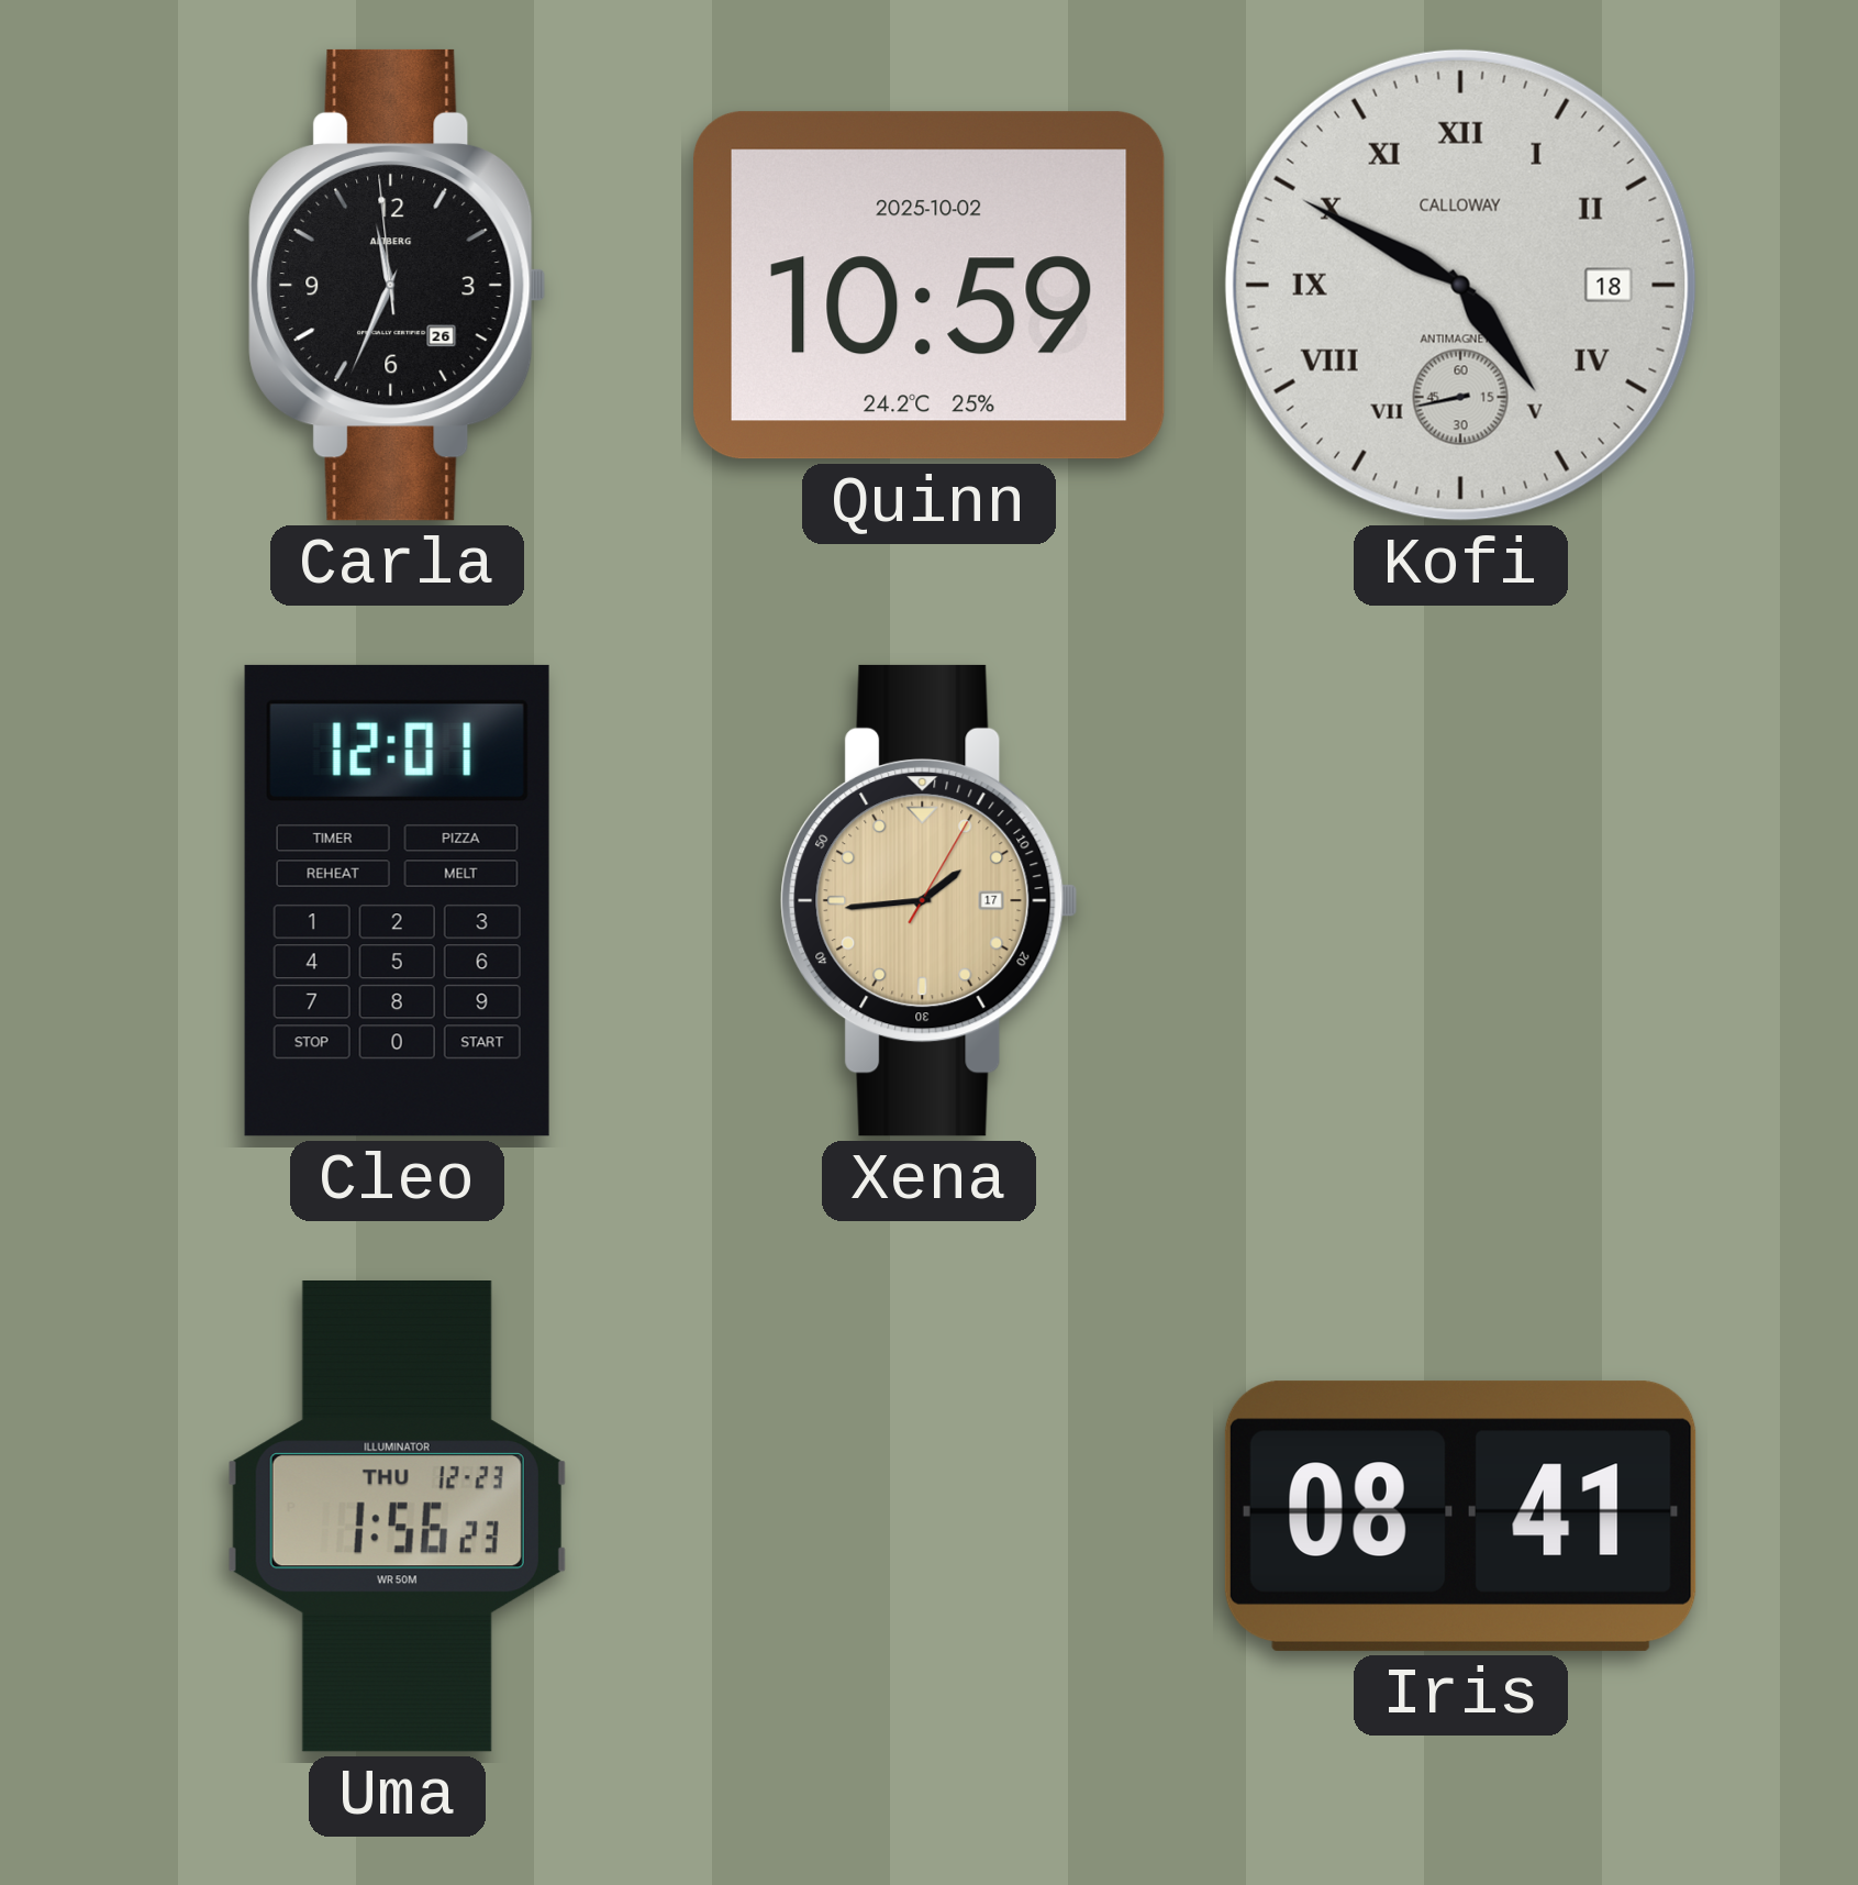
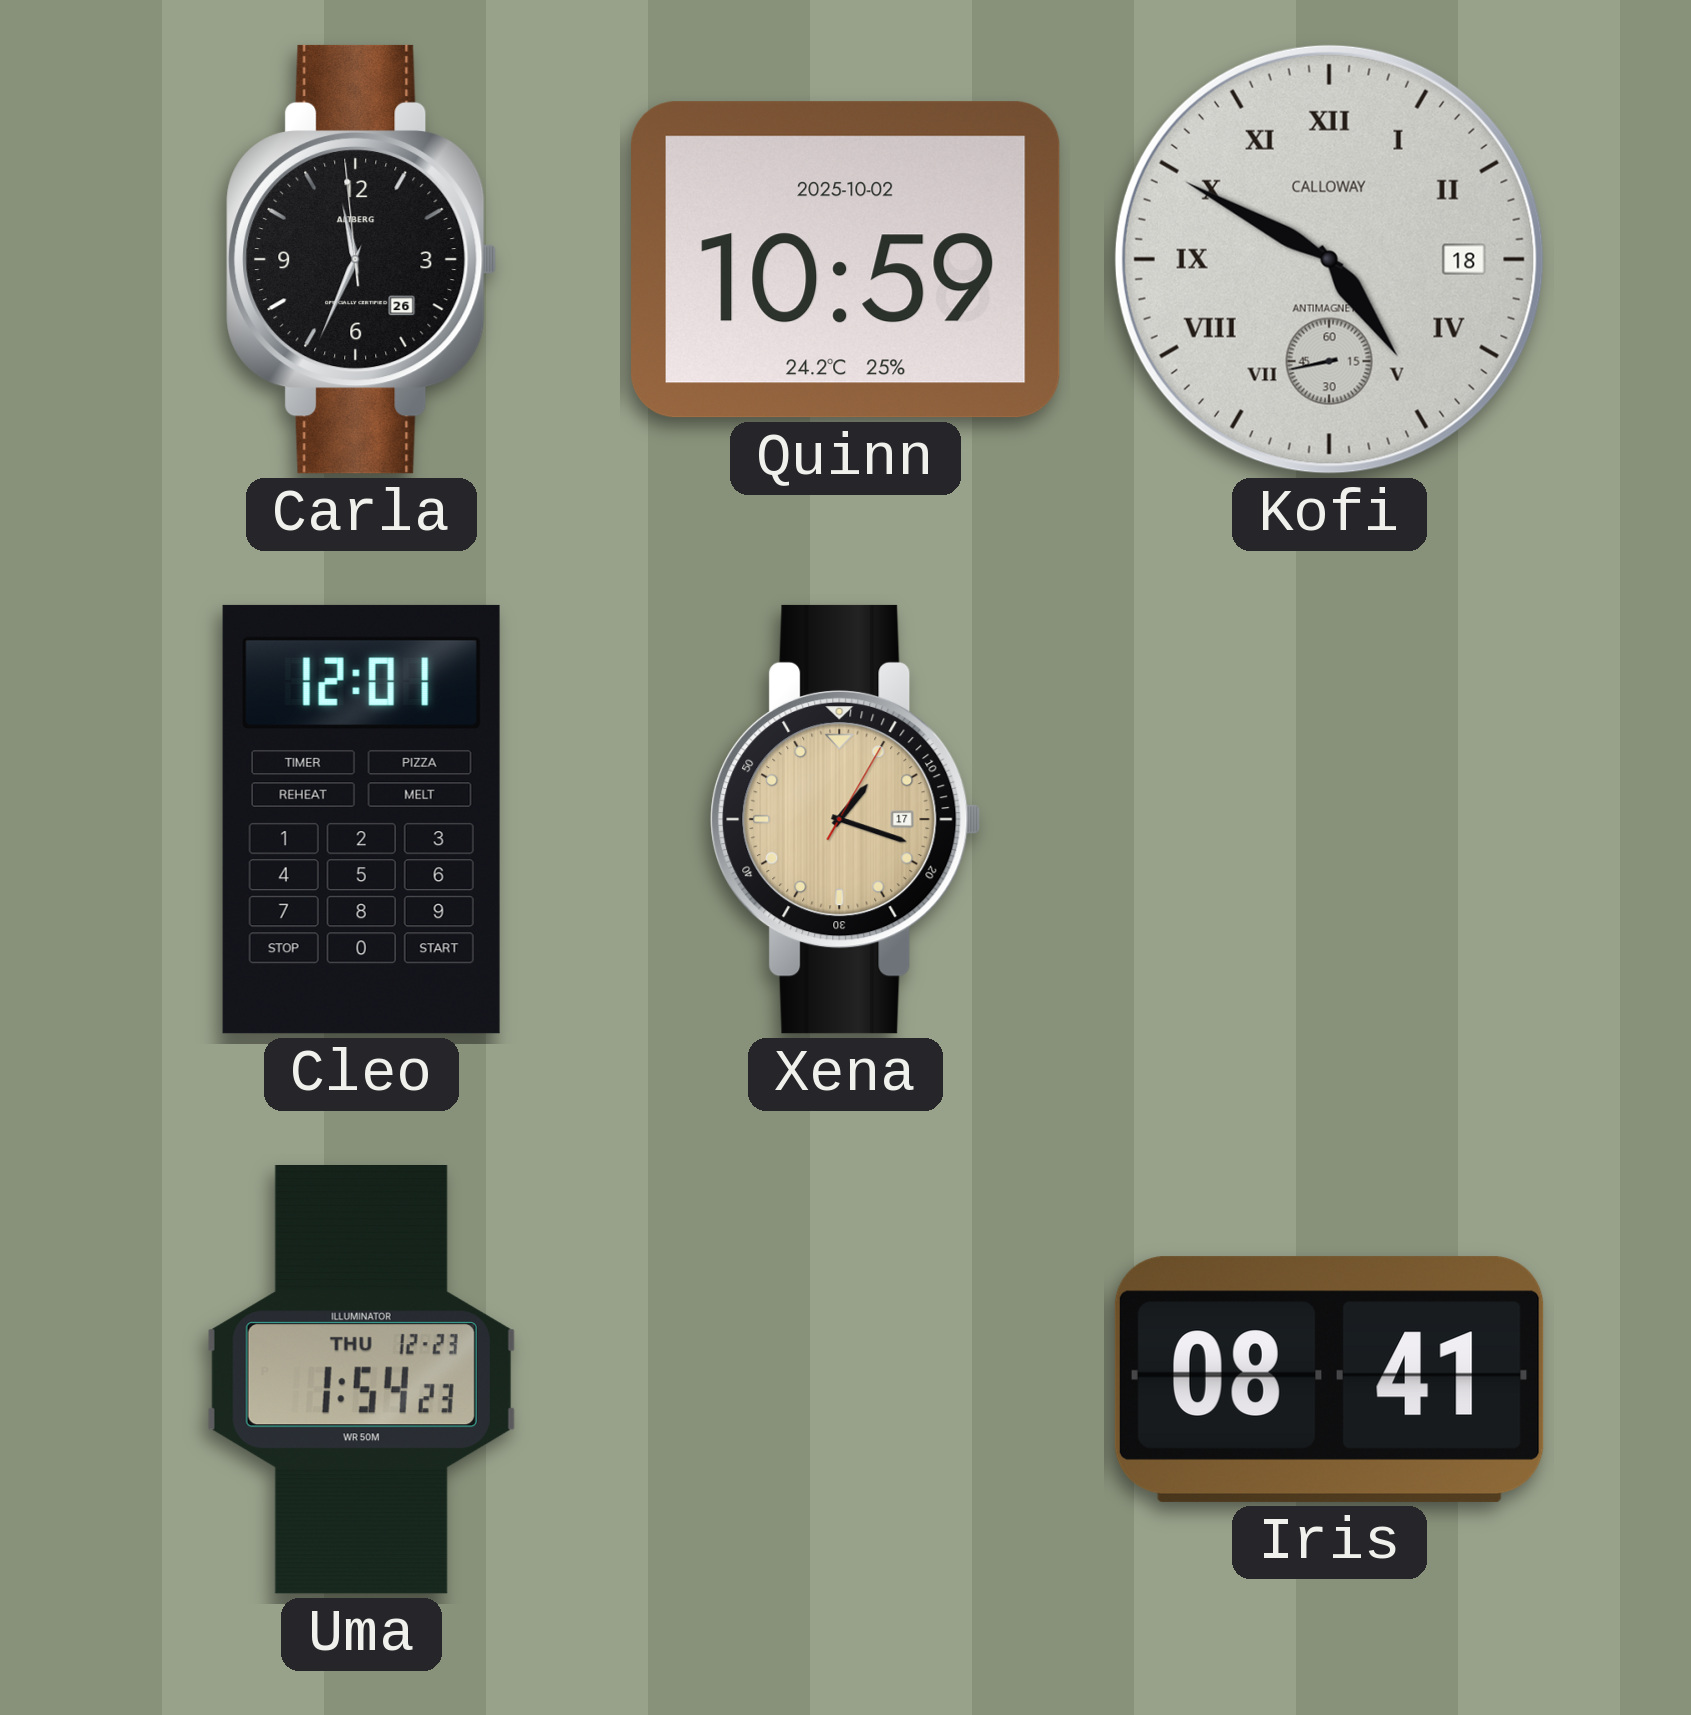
Xena: 1:44 -> 1:18
Uma: 1:56 -> 1:54
